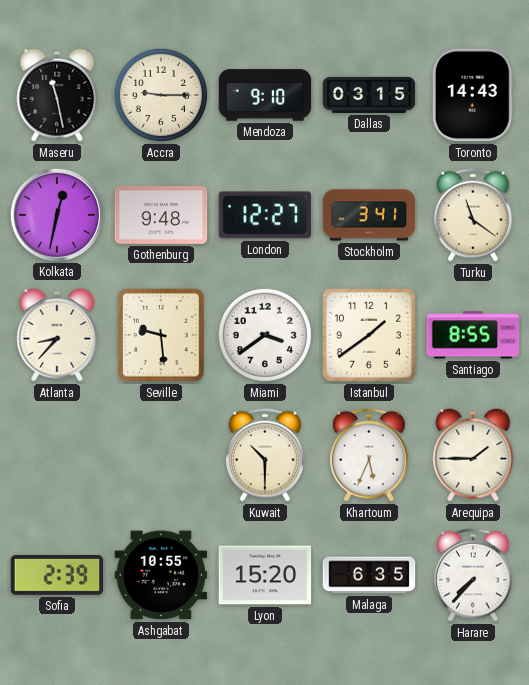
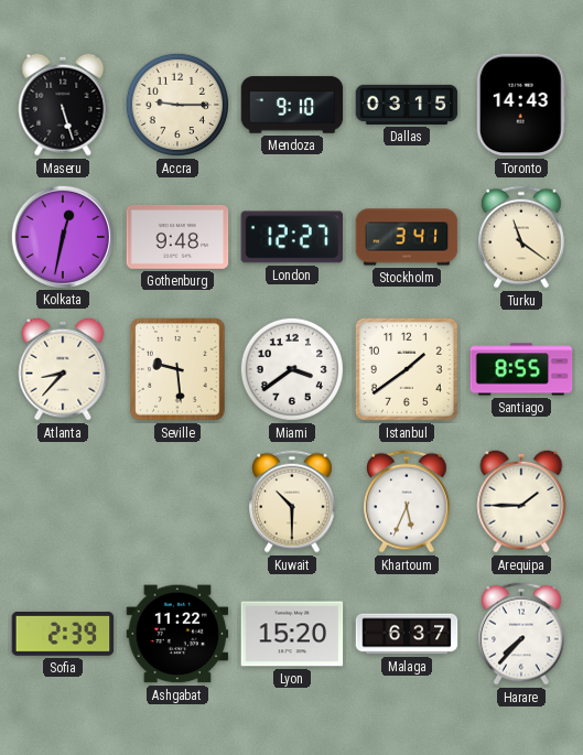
Maseru: 11:28 -> 5:27
Ashgabat: 10:55 -> 11:22
Malaga: 6:35 -> 6:37
